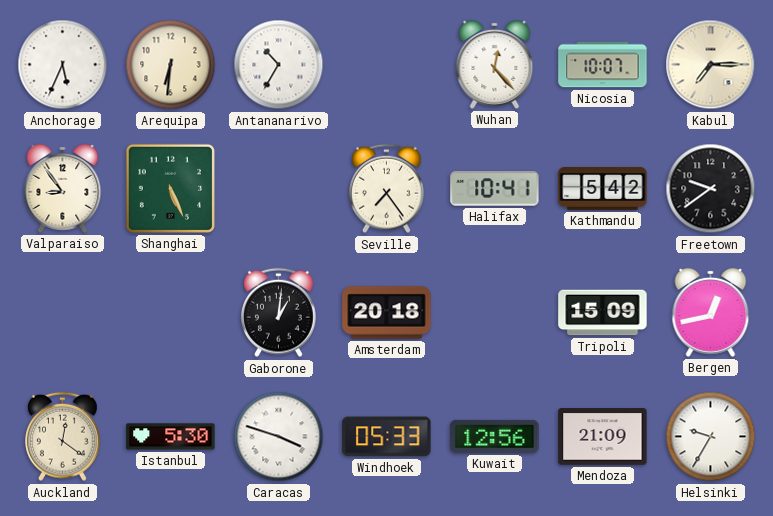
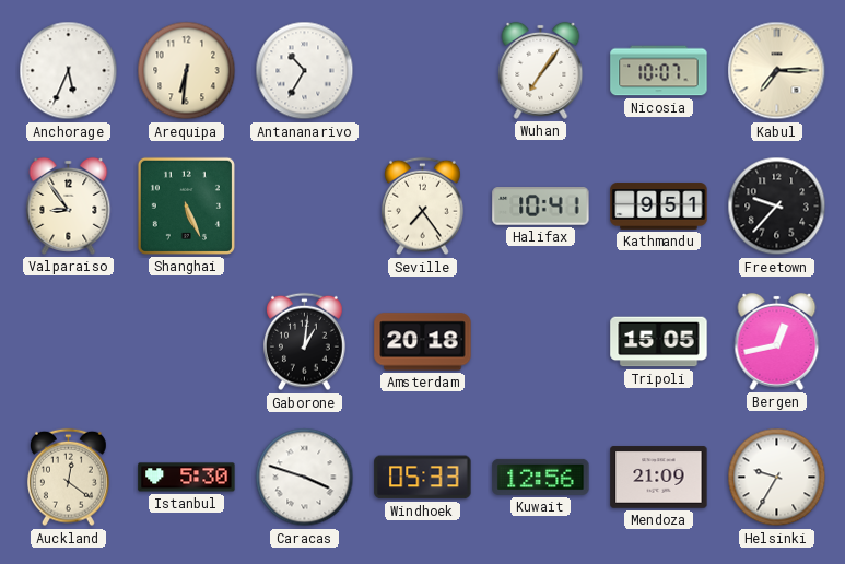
Wuhan: 12:23 -> 7:06
Kathmandu: 5:42 -> 9:51
Freetown: 9:39 -> 9:37
Tripoli: 15:09 -> 15:05
